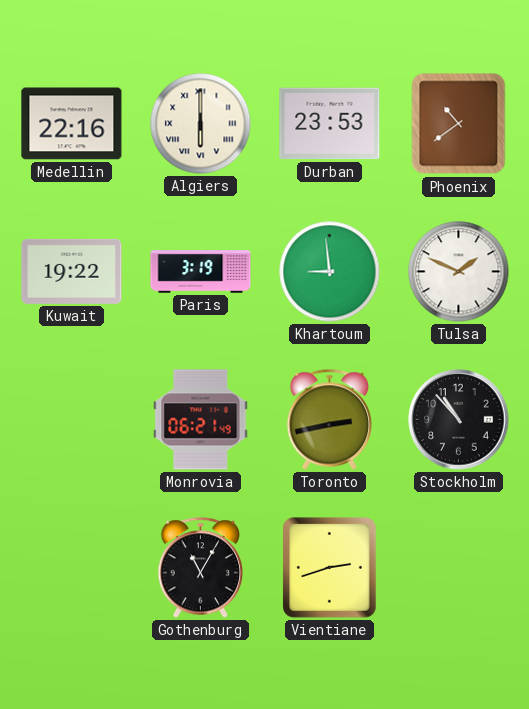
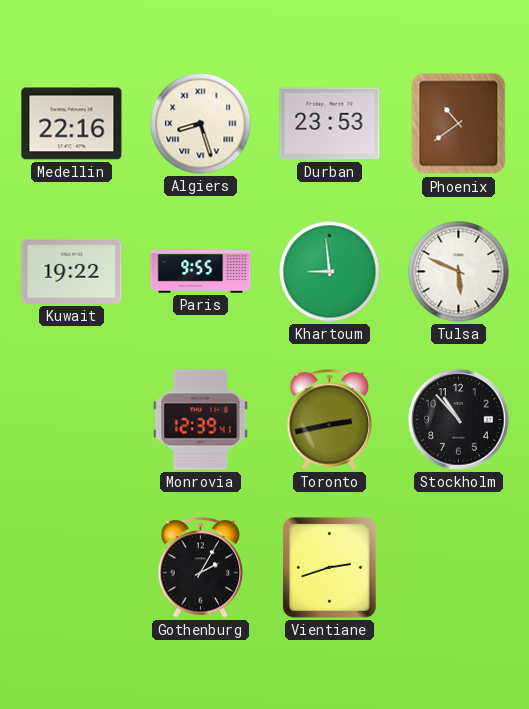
Algiers: 6:00 -> 8:27
Paris: 3:19 -> 9:55
Tulsa: 1:49 -> 5:49
Monrovia: 06:21 -> 12:39
Gothenburg: 11:05 -> 2:05
